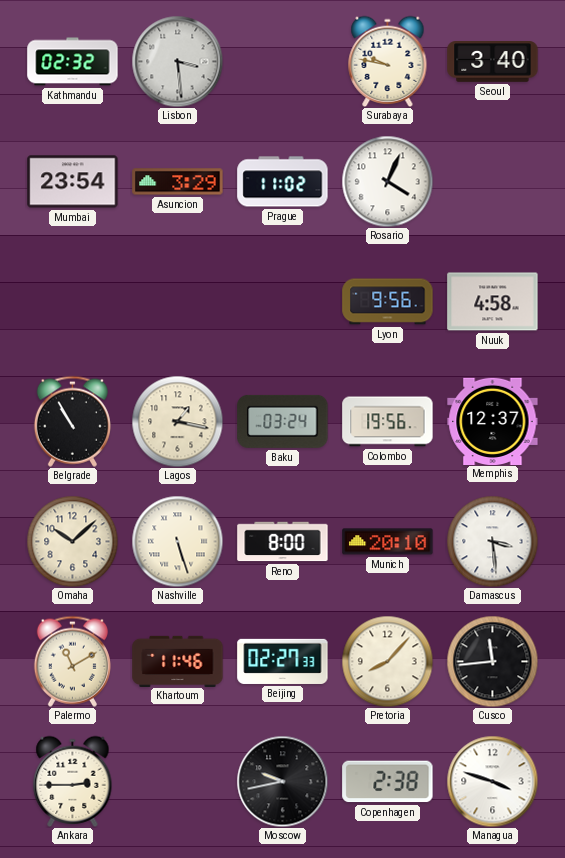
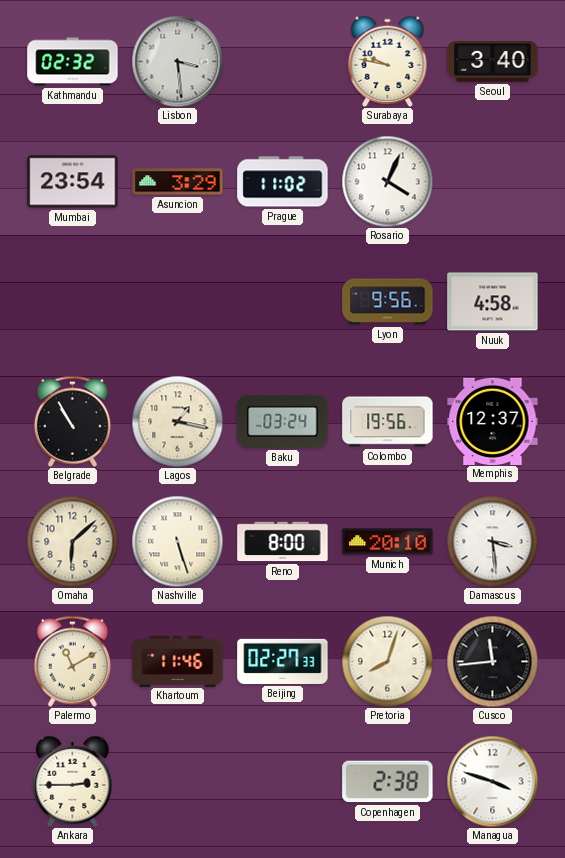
Omaha: 10:08 -> 6:08
Pretoria: 8:07 -> 8:03
Moscow: 9:43 -> none
